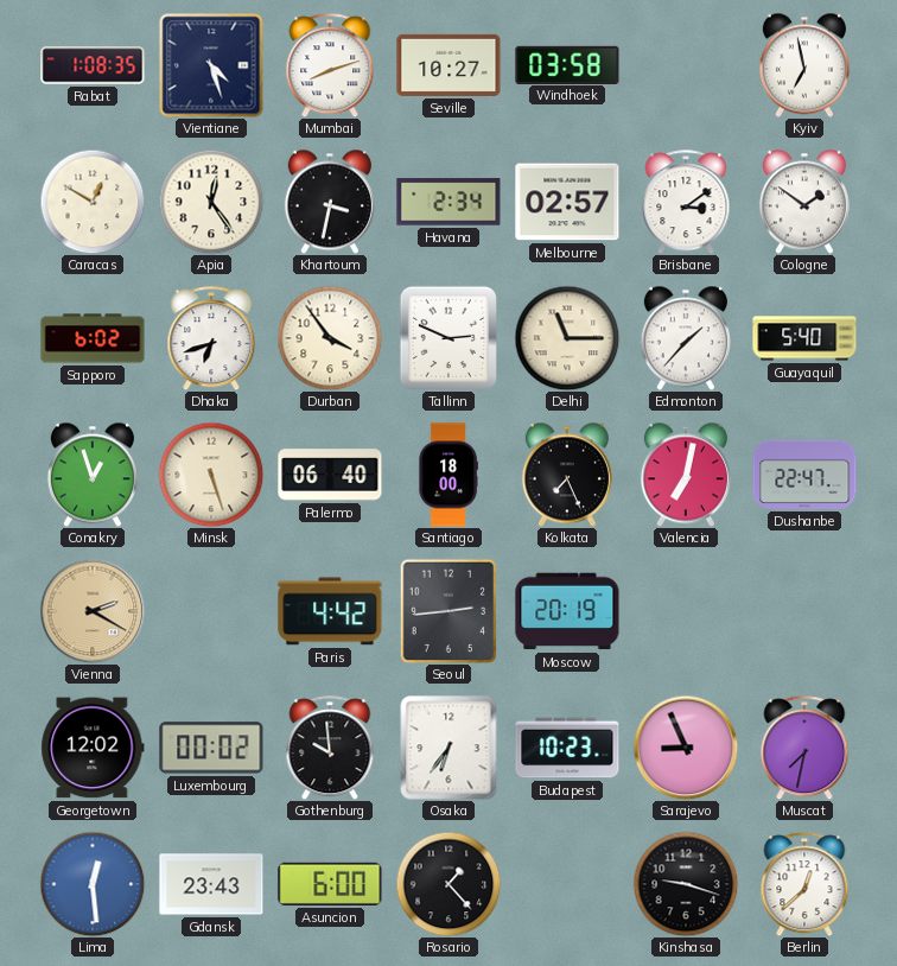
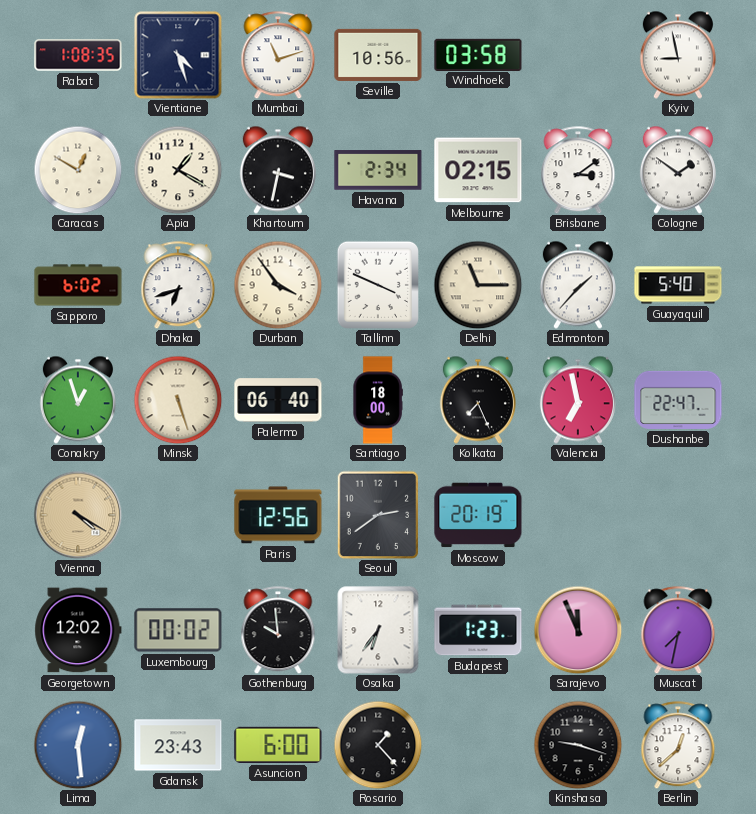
Mumbai: 8:12 -> 11:12
Seville: 10:27 -> 10:56
Kyiv: 6:58 -> 8:58
Apia: 12:24 -> 1:20
Melbourne: 02:57 -> 02:15
Tallinn: 2:49 -> 3:49
Valencia: 7:02 -> 6:58
Vienna: 2:20 -> 4:20
Paris: 4:42 -> 12:56
Seoul: 2:44 -> 2:39
Budapest: 10:23 -> 1:23
Sarajevo: 8:56 -> 11:56
